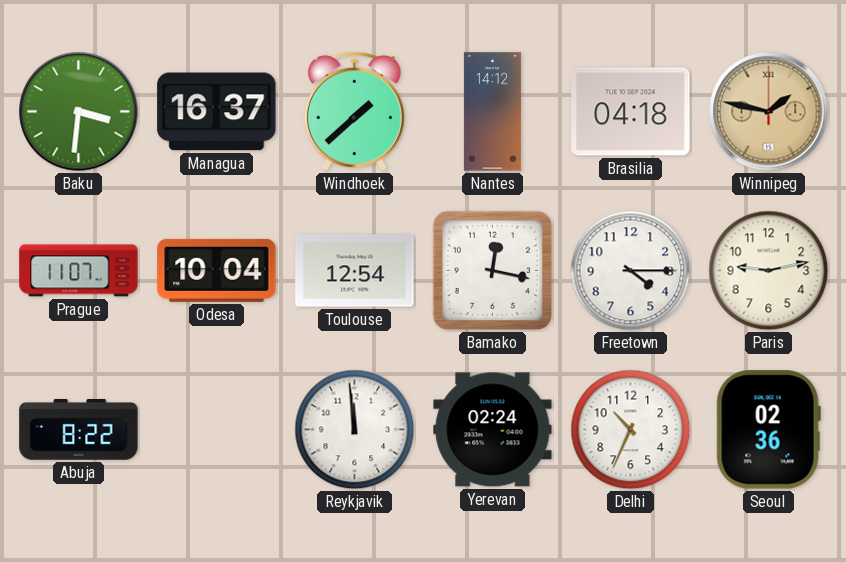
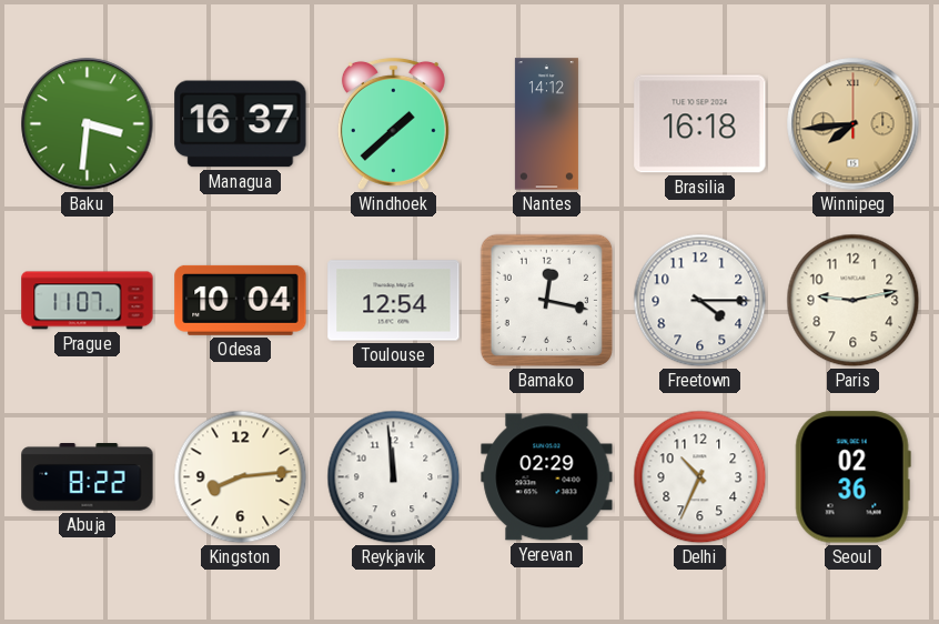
Brasilia: 04:18 -> 16:18
Winnipeg: 1:47 -> 7:44
Kingston: none -> 8:14
Yerevan: 02:24 -> 02:29
